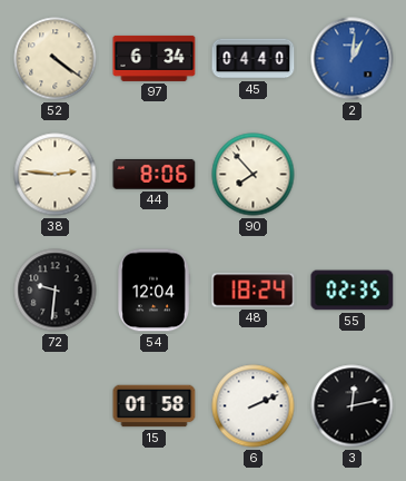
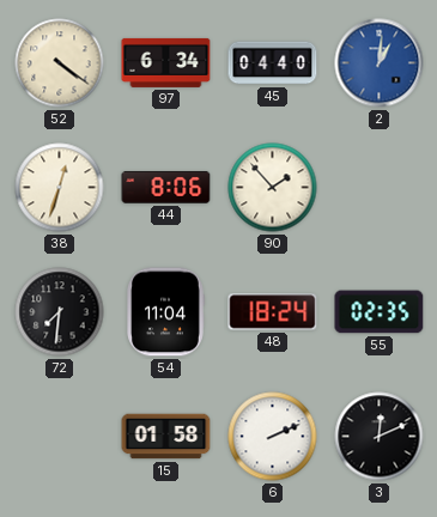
38: 2:46 -> 12:33
90: 7:53 -> 1:53
72: 9:31 -> 7:31
54: 12:04 -> 11:04
3: 12:13 -> 12:11
